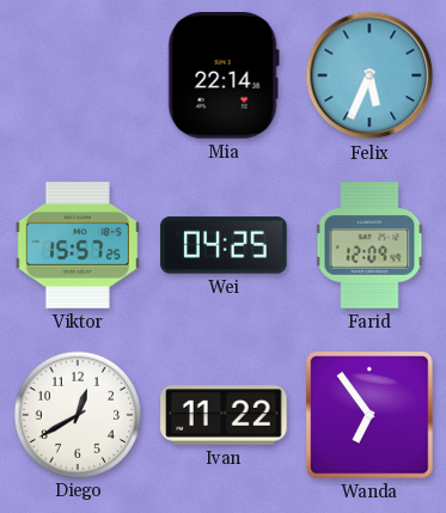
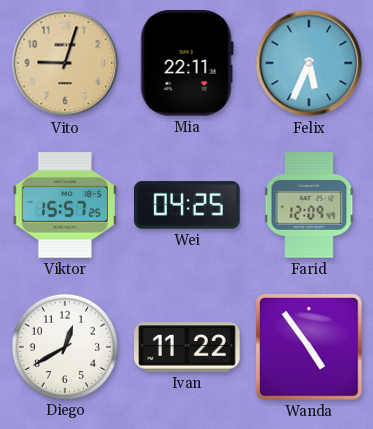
Vito: none -> 9:03
Mia: 22:14 -> 22:11
Wanda: 6:54 -> 4:54
